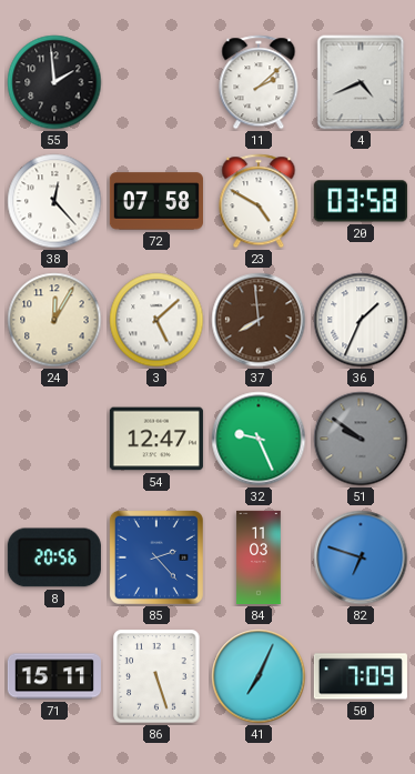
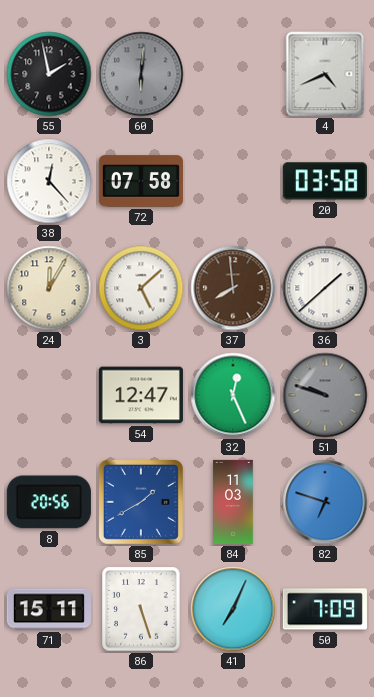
55: 1:59 -> 1:58
60: none -> 6:01
11: 2:08 -> none
23: 4:50 -> none
36: 1:34 -> 1:38
32: 9:26 -> 12:26
51: 9:51 -> 9:48
85: 2:23 -> 1:40
